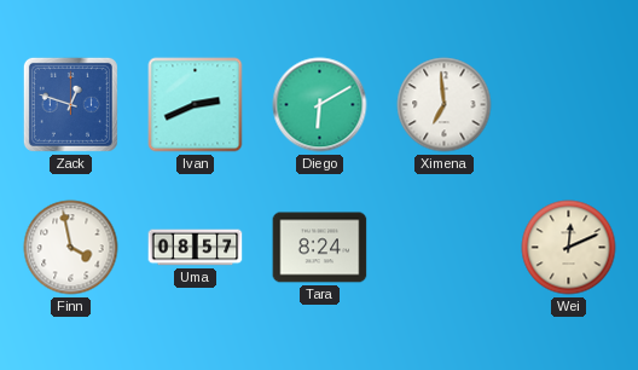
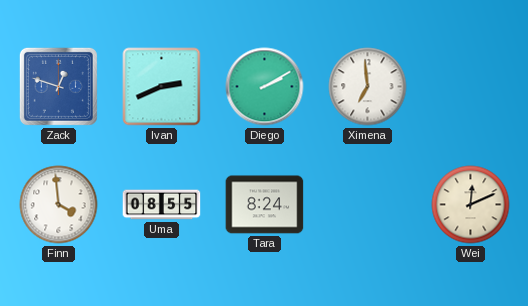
Diego: 6:10 -> 2:10
Finn: 3:58 -> 3:59
Uma: 08:57 -> 08:55
